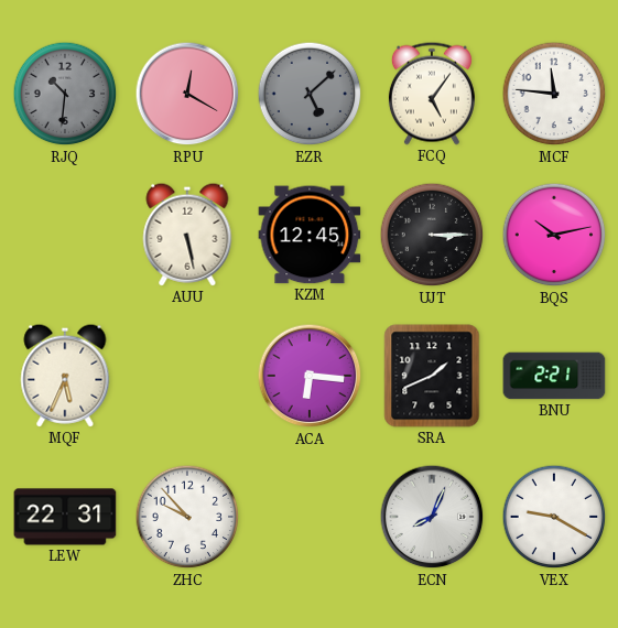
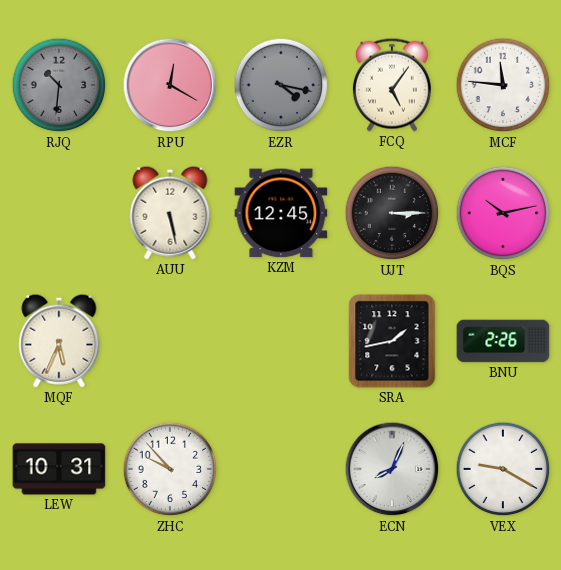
EZR: 5:08 -> 4:17
ACA: 6:16 -> none
SRA: 1:41 -> 1:43
BNU: 2:21 -> 2:26
LEW: 22:31 -> 10:31
